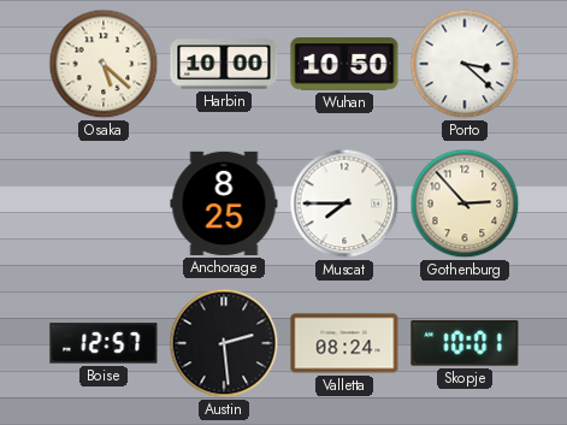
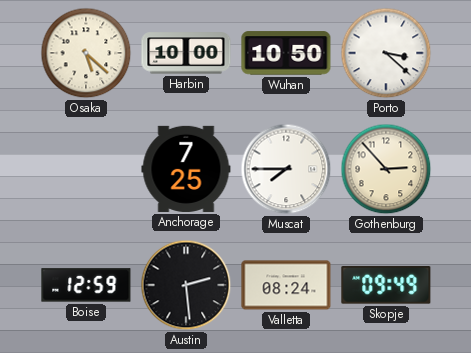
Anchorage: 8:25 -> 7:25
Boise: 12:57 -> 12:59
Skopje: 10:01 -> 09:49
